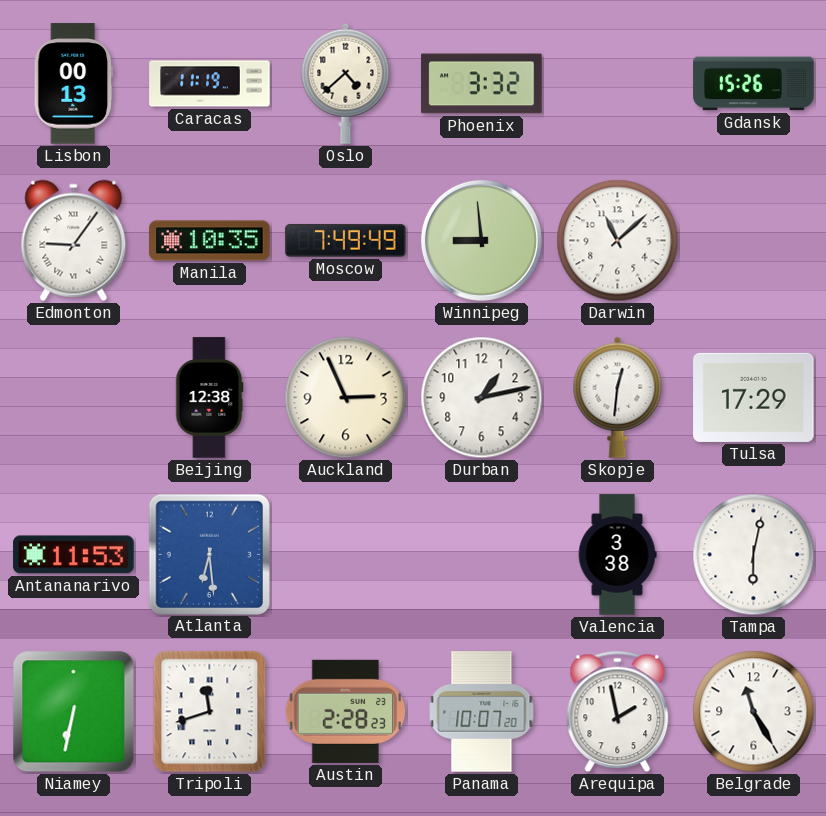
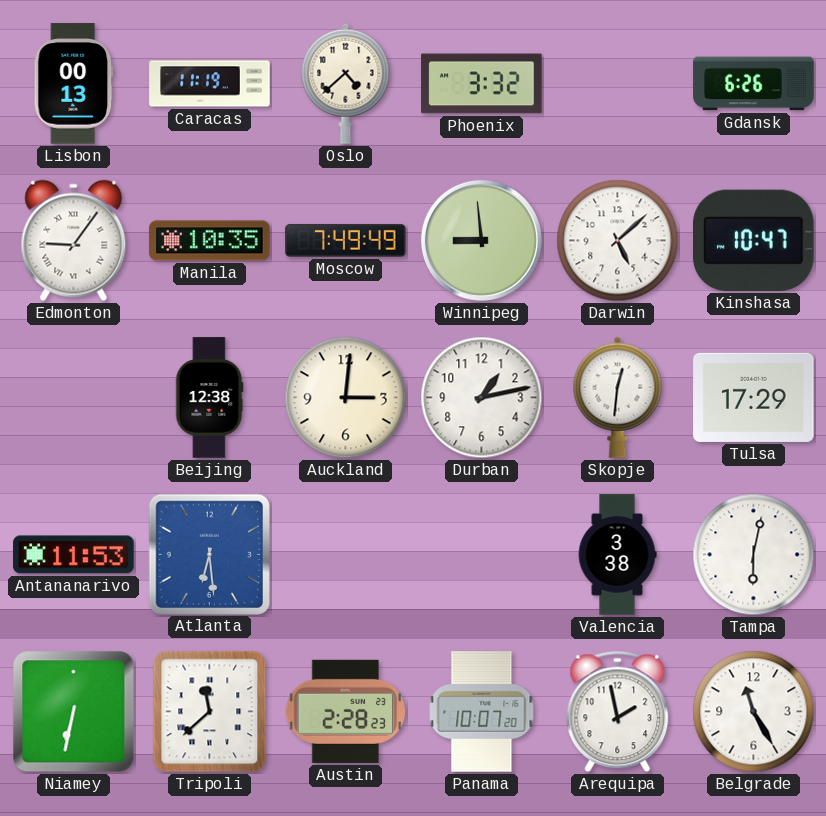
Gdansk: 15:26 -> 6:26
Darwin: 11:08 -> 5:08
Kinshasa: none -> 10:47
Auckland: 2:56 -> 3:01
Tripoli: 11:42 -> 11:38
